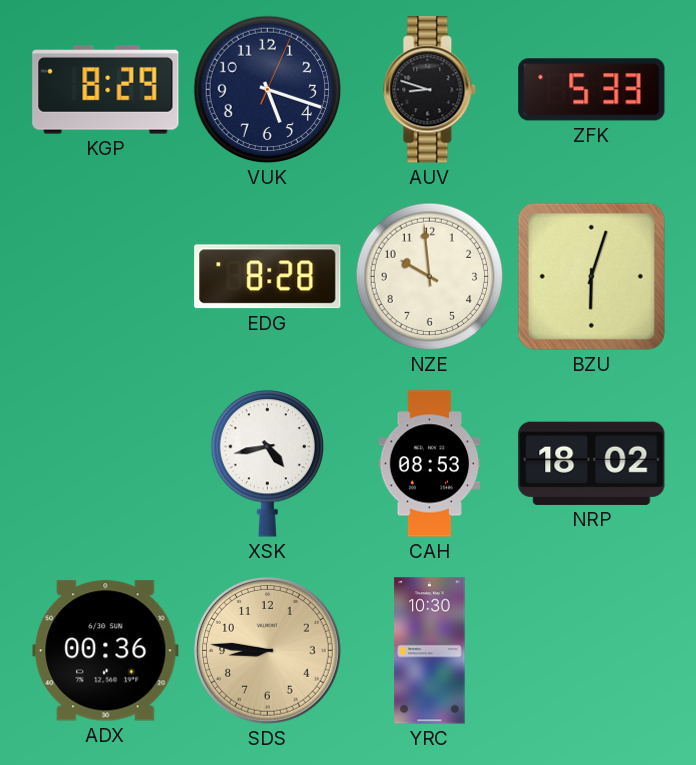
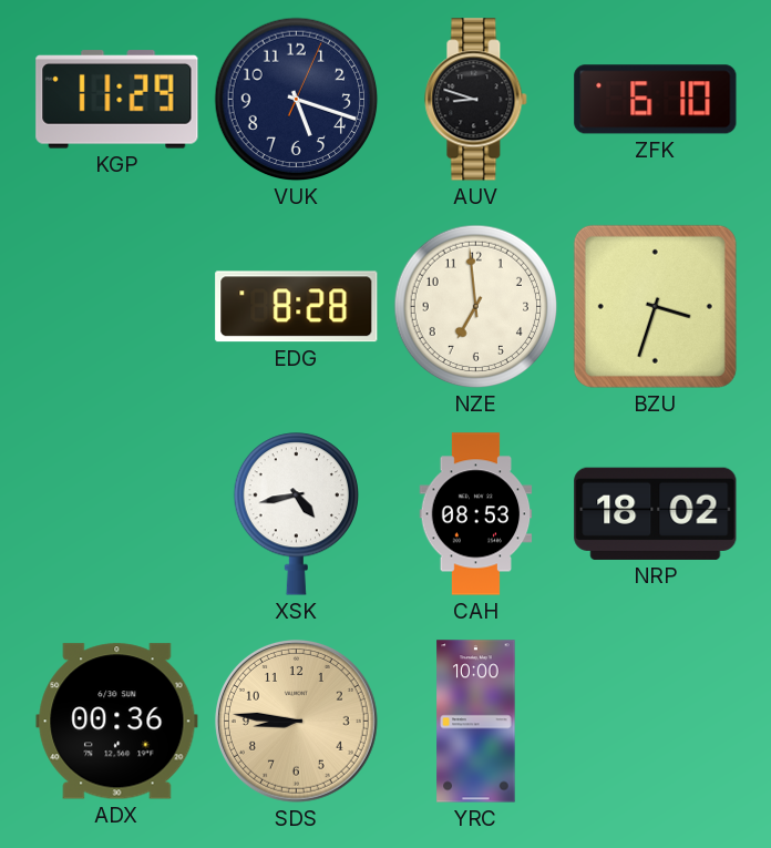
KGP: 8:29 -> 11:29
ZFK: 5:33 -> 6:10
NZE: 9:59 -> 6:59
BZU: 6:03 -> 3:33
YRC: 10:30 -> 10:00
